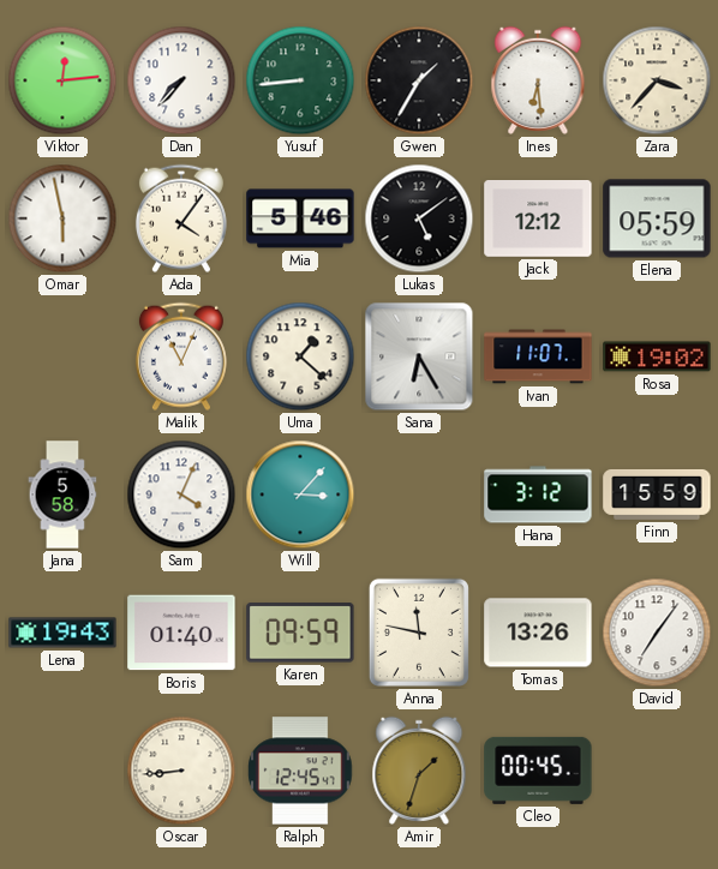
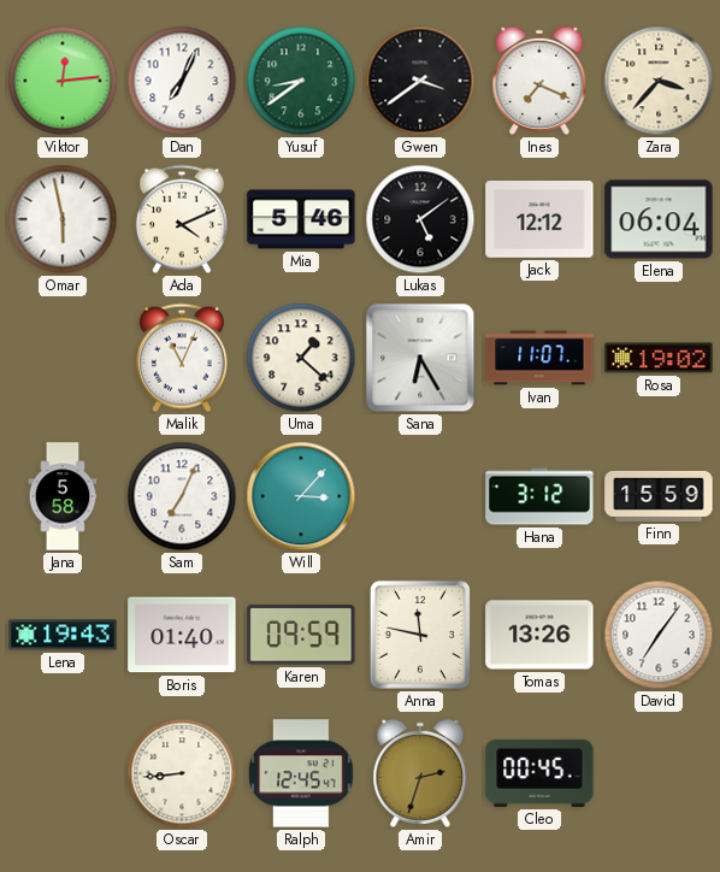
Dan: 7:37 -> 7:04
Yusuf: 8:44 -> 8:39
Gwen: 1:35 -> 3:39
Ines: 6:29 -> 7:19
Ada: 4:06 -> 4:11
Elena: 05:59 -> 06:04
Sam: 4:04 -> 7:04
Amir: 1:33 -> 2:33
